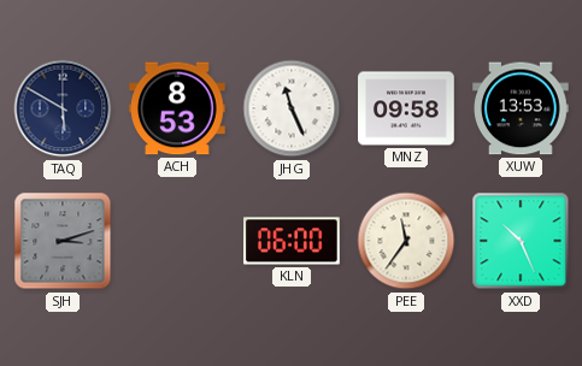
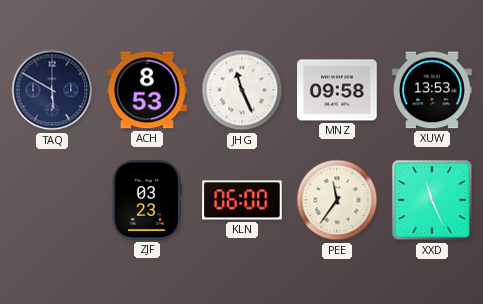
SJH: 3:12 -> none
ZJF: none -> 03:23
XXD: 10:26 -> 11:26
